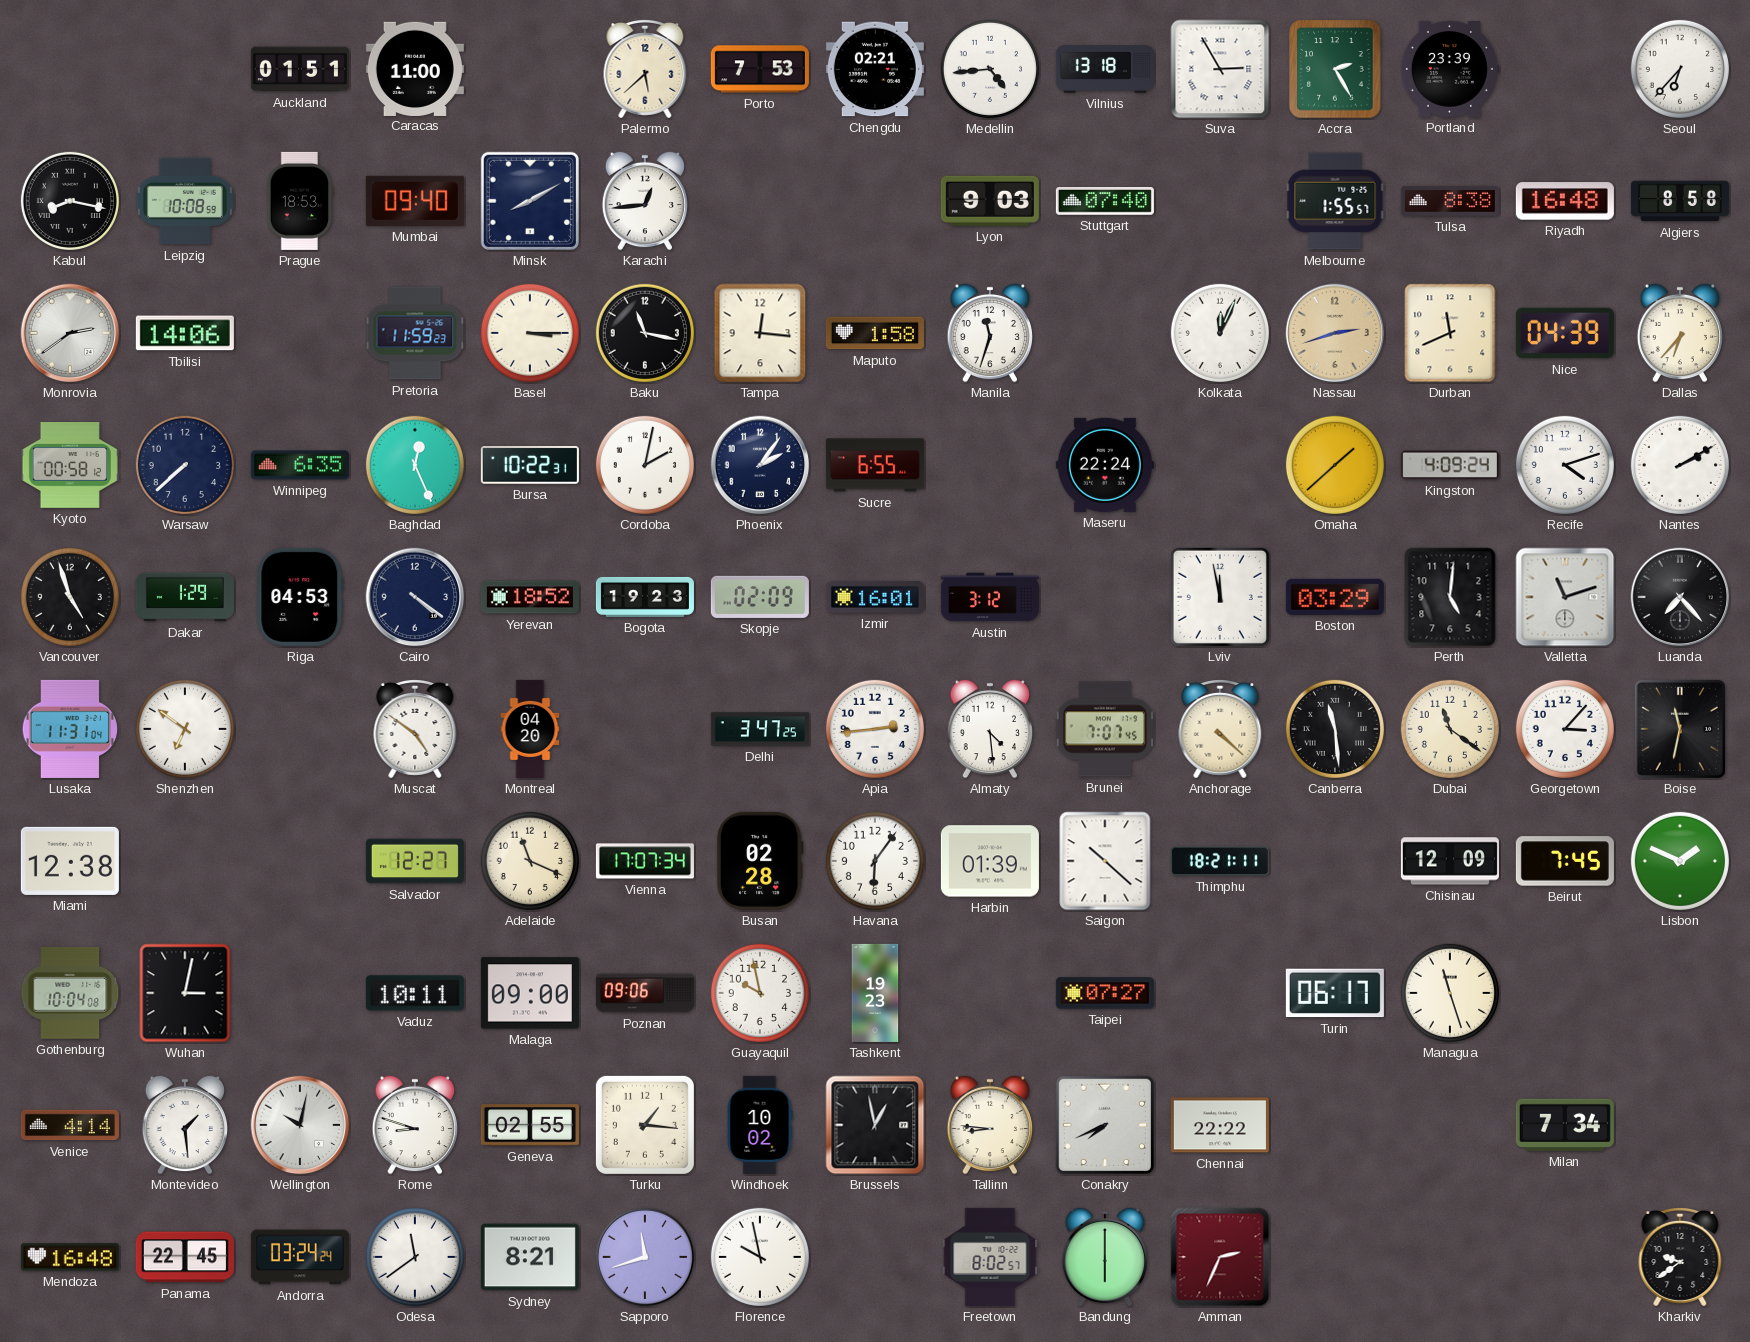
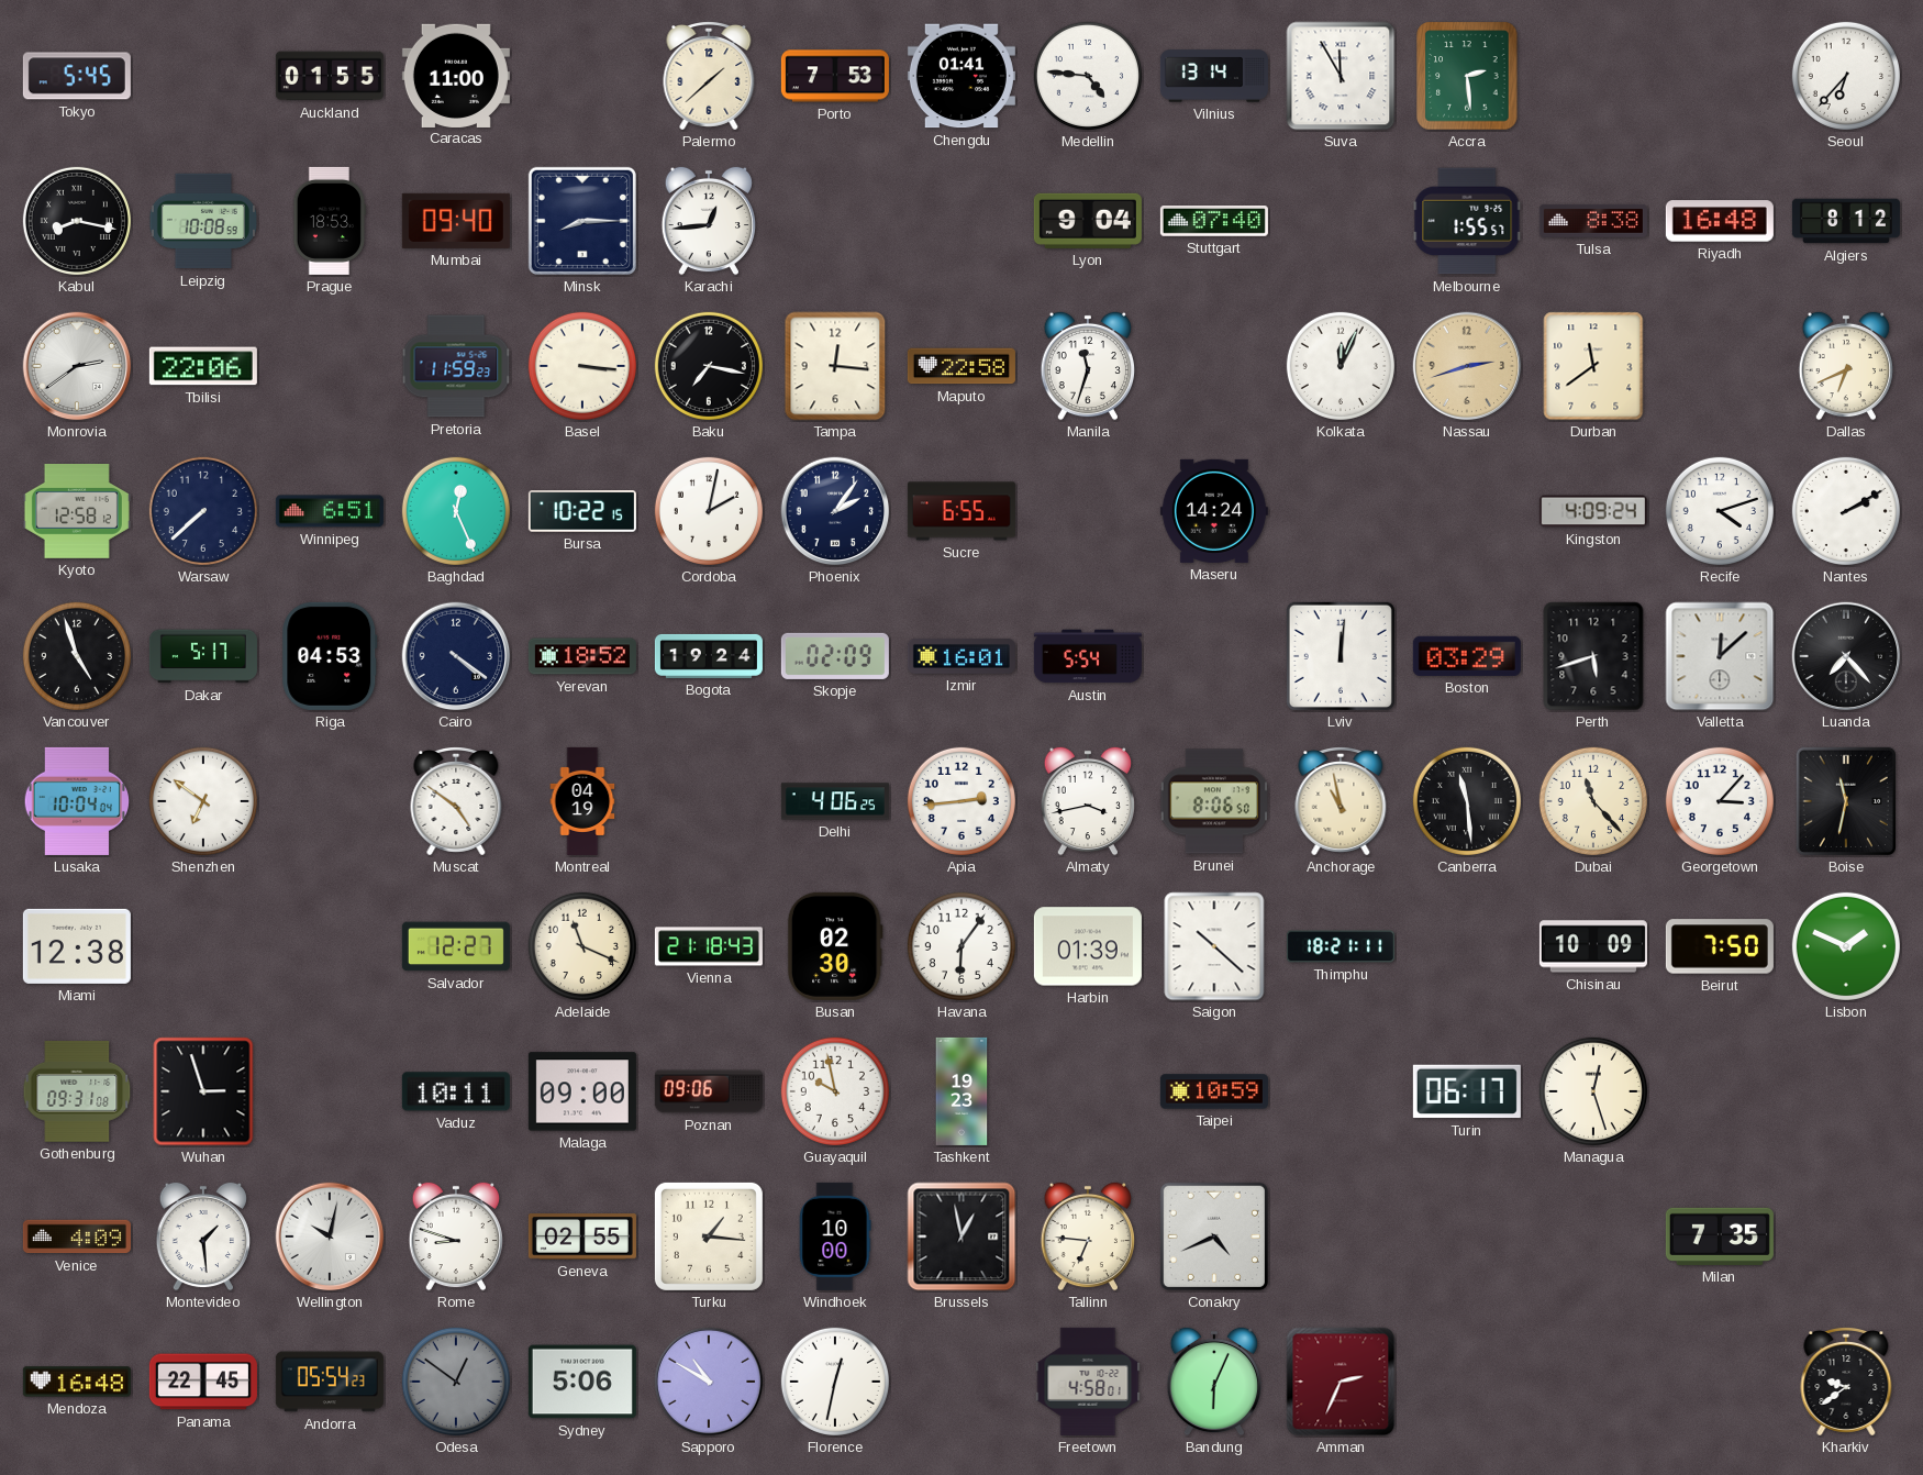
Tokyo: none -> 5:45
Auckland: 01:51 -> 01:55
Palermo: 5:38 -> 1:38
Chengdu: 02:21 -> 01:41
Medellin: 4:44 -> 4:46
Vilnius: 13:18 -> 13:14
Suva: 2:55 -> 11:55
Accra: 2:25 -> 2:29
Portland: 23:39 -> none
Minsk: 8:10 -> 8:15
Lyon: 9:03 -> 9:04
Algiers: 8:58 -> 8:12
Tbilisi: 14:06 -> 22:06
Basel: 3:15 -> 3:16
Baku: 11:17 -> 7:17
Maputo: 1:58 -> 22:58
Durban: 11:41 -> 11:39
Nice: 04:39 -> none
Dallas: 6:37 -> 6:41
Kyoto: 00:58 -> 12:58
Winnipeg: 6:35 -> 6:51
Bursa: 10:22:31 -> 10:22:15
Maseru: 22:24 -> 14:24
Omaha: 1:38 -> none
Dakar: 1:29 -> 5:17
Bogota: 19:23 -> 19:24
Austin: 3:12 -> 5:54
Lviv: 11:58 -> 12:01
Perth: 5:01 -> 5:42
Valletta: 11:12 -> 12:08
Lusaka: 11:31 -> 10:04
Montreal: 04:20 -> 04:19
Delhi: 3:47 -> 4:06
Almaty: 4:29 -> 3:43
Brunei: 7:07 -> 8:06
Anchorage: 4:22 -> 10:58
Dubai: 11:21 -> 11:23
Vienna: 17:07 -> 21:18
Busan: 02:28 -> 02:30
Chisinau: 12:09 -> 10:09
Beirut: 7:45 -> 7:50
Gothenburg: 10:04 -> 09:31
Wuhan: 3:02 -> 2:57
Taipei: 07:27 -> 10:59
Managua: 11:27 -> 12:27
Venice: 4:14 -> 4:09
Windhoek: 10:02 -> 10:00
Tallinn: 8:46 -> 6:46
Conakry: 7:41 -> 4:41
Chennai: 22:22 -> none
Milan: 7:34 -> 7:35
Andorra: 03:24 -> 05:54
Odesa: 11:39 -> 12:51
Odesa dial: white -> grey
Sydney: 8:21 -> 5:06
Sapporo: 11:42 -> 10:50
Florence: 9:58 -> 12:32
Freetown: 8:02 -> 4:58
Bandung: 6:00 -> 6:04
